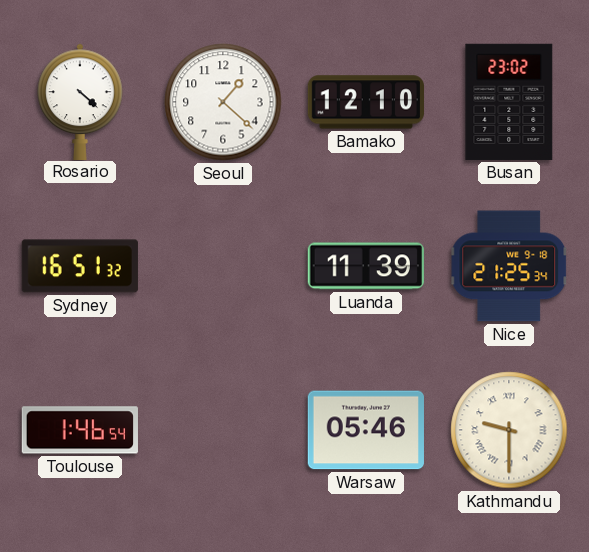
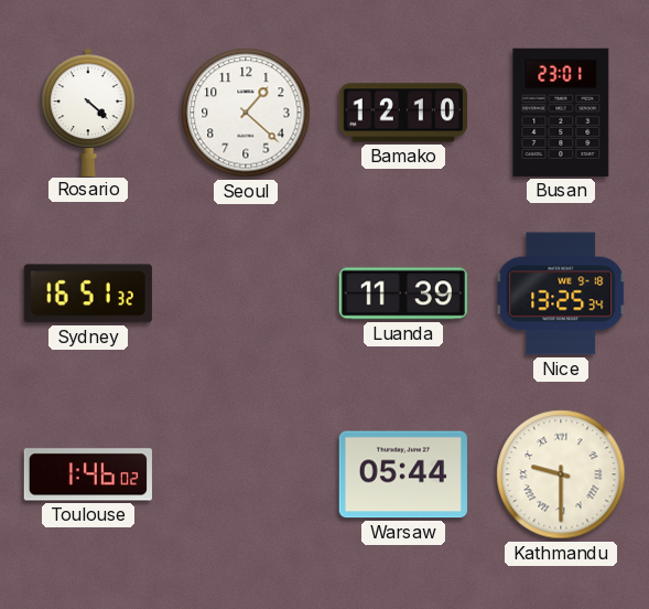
Busan: 23:02 -> 23:01
Nice: 21:25 -> 13:25
Toulouse: 1:46:54 -> 1:46:02
Warsaw: 05:46 -> 05:44
